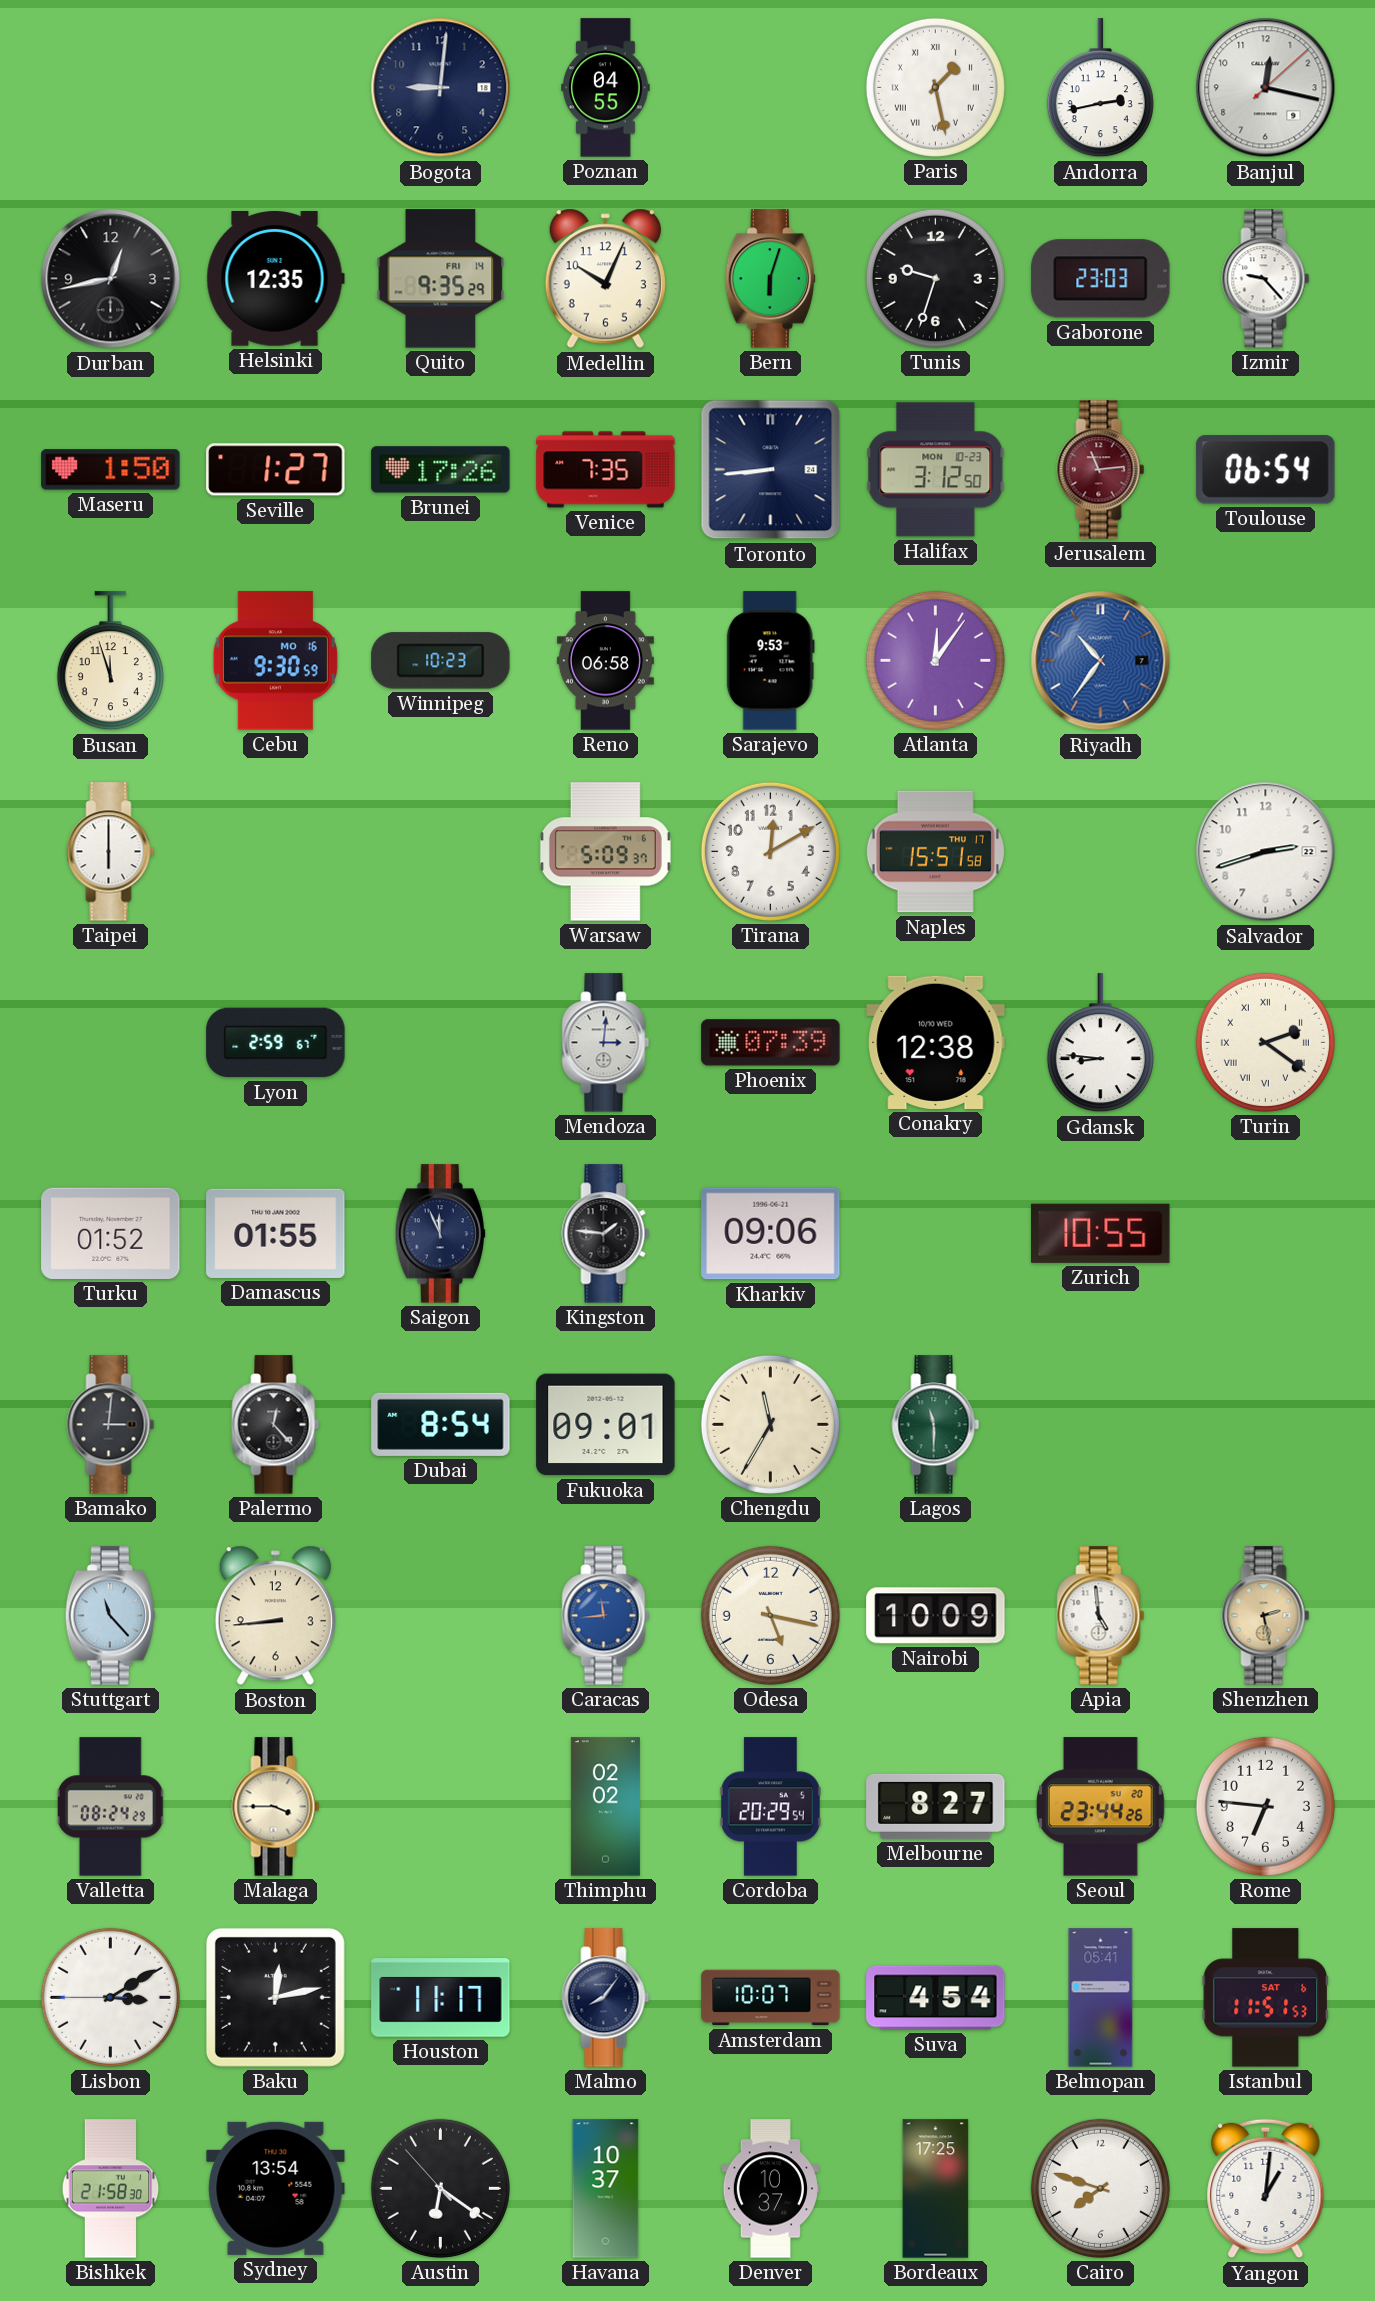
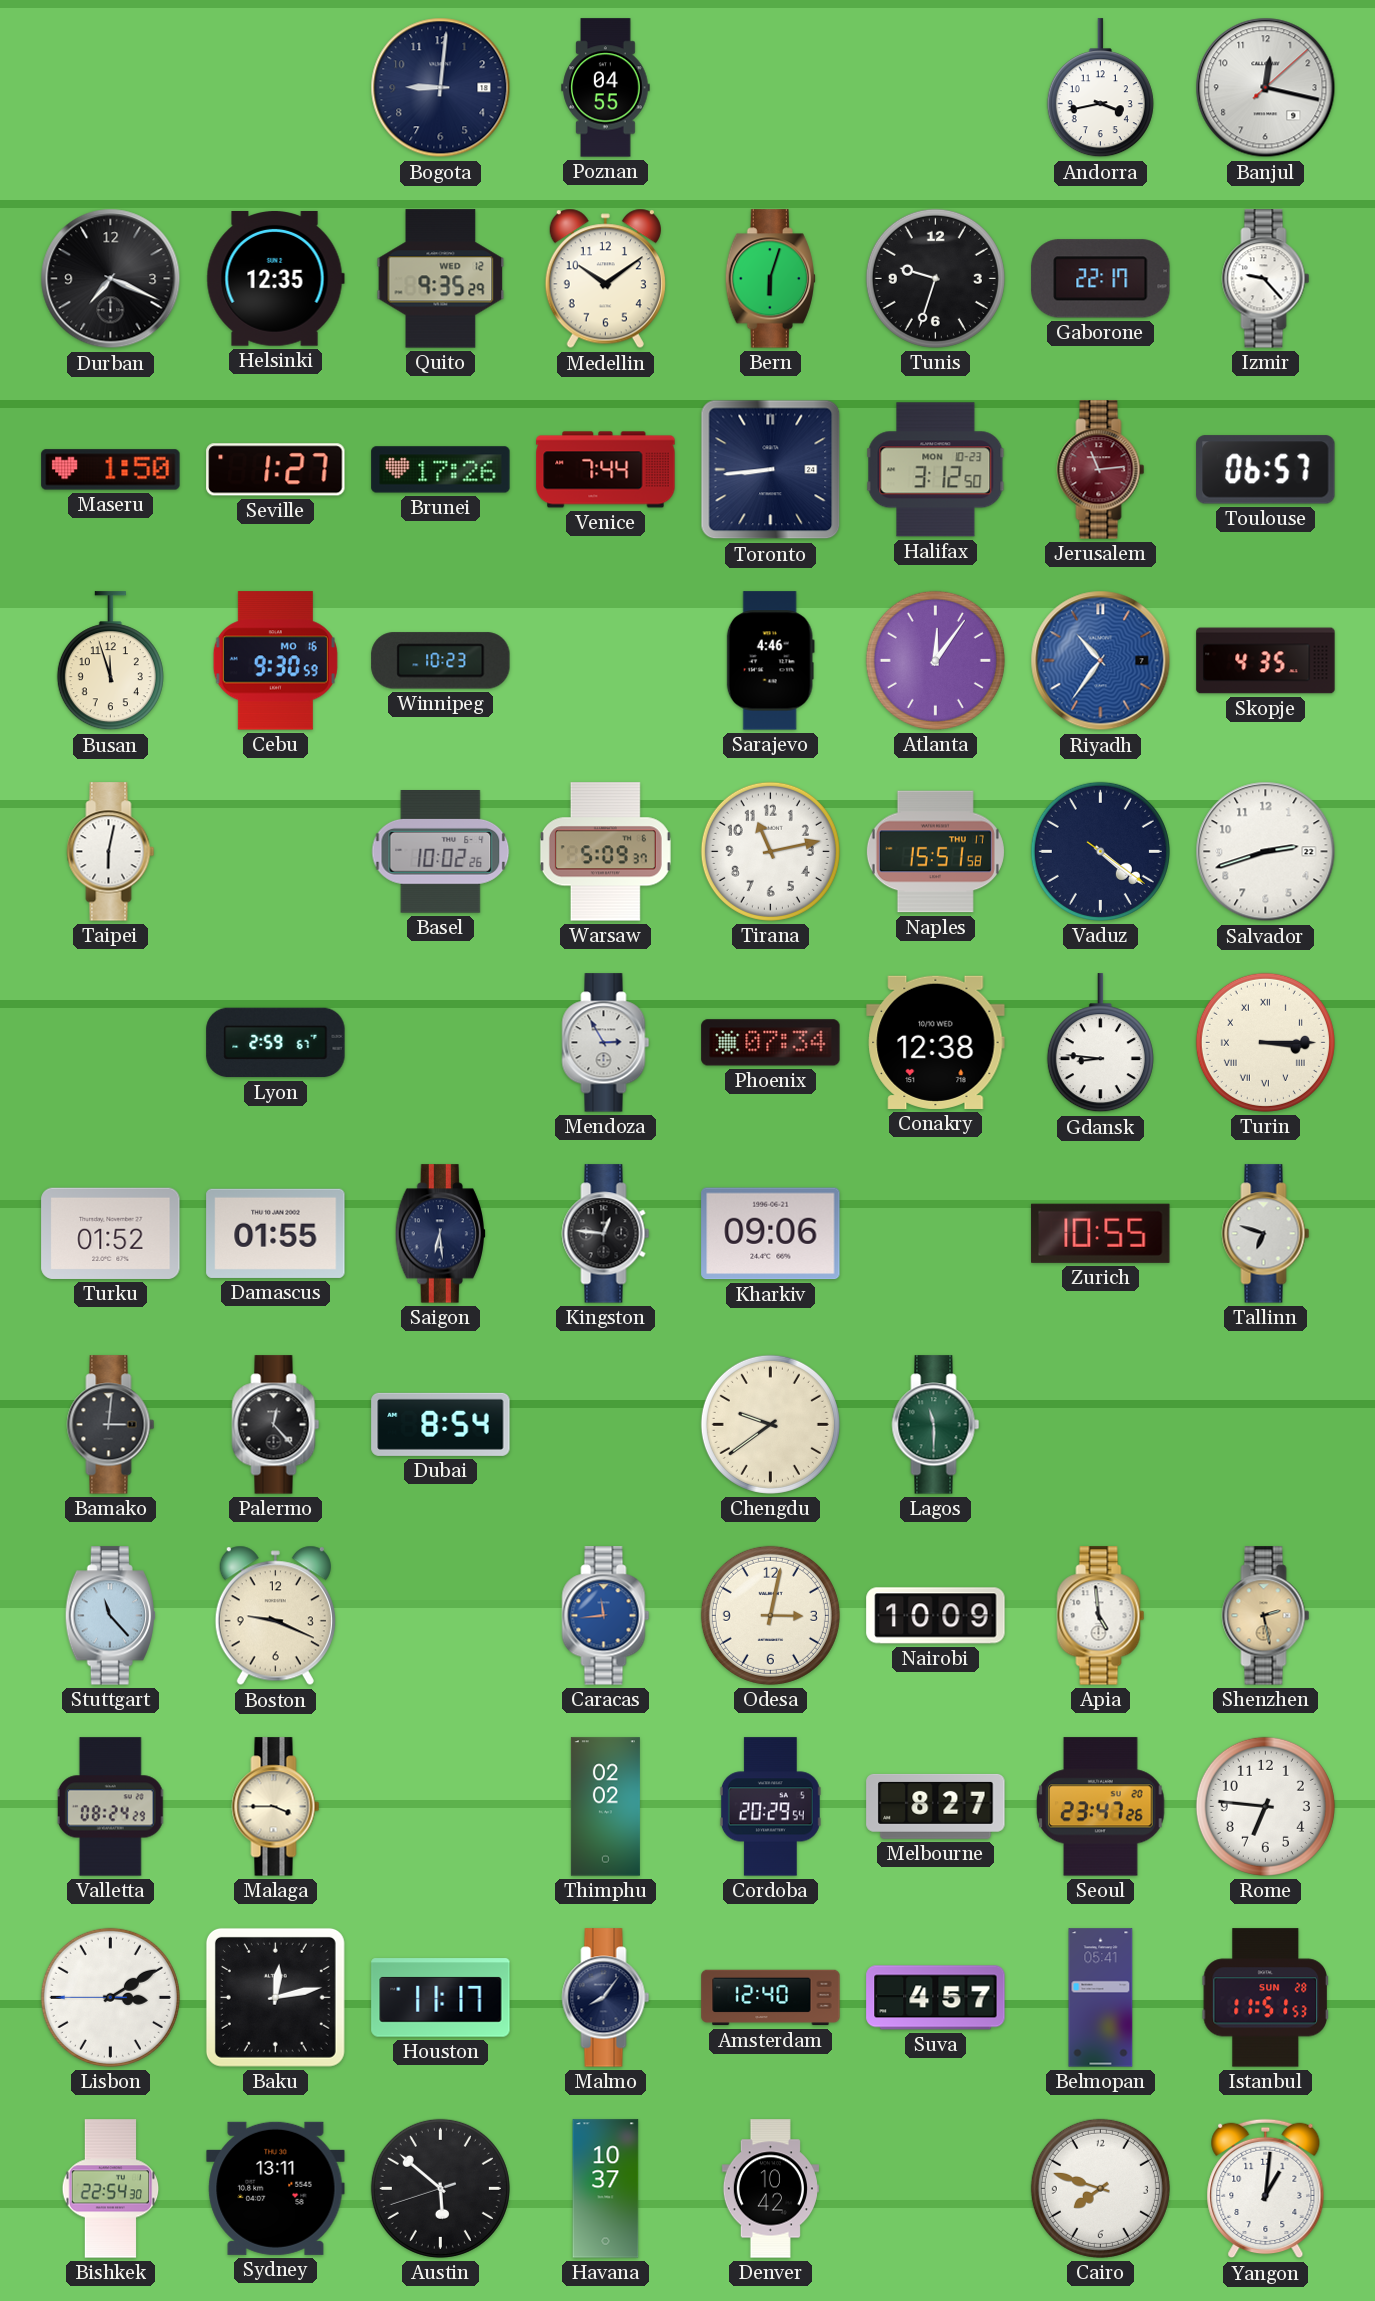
Paris: 1:28 -> none
Andorra: 2:43 -> 3:43
Durban: 12:43 -> 7:19
Quito date: FRI 14 -> WED 12
Medellin: 10:04 -> 10:09
Gaborone: 23:03 -> 22:17
Venice: 7:35 -> 7:44
Toulouse: 06:54 -> 06:57
Reno: 06:58 -> none
Sarajevo: 9:53 -> 4:46
Skopje: none -> 4:35
Taipei: 6:00 -> 6:02
Basel: none -> 10:02
Tirana: 12:10 -> 11:13
Vaduz: none -> 4:21
Mendoza: 3:01 -> 2:55
Phoenix: 07:39 -> 07:34
Turin: 2:21 -> 3:15
Saigon: 11:56 -> 6:29
Kingston: 1:46 -> 12:46
Tallinn: none -> 6:48
Fukuoka: 09:01 -> none
Chengdu: 11:35 -> 9:39
Boston: 8:44 -> 9:19
Odesa: 5:17 -> 3:02
Seoul: 23:44 -> 23:47
Amsterdam: 10:07 -> 12:40
Suva: 4:54 -> 4:57
Istanbul date: SAT 6 -> SUN 28
Bishkek: 21:58 -> 22:54
Sydney: 13:54 -> 13:11
Austin: 6:20 -> 5:51
Denver: 10:37 -> 10:42
Bordeaux: 17:25 -> none
